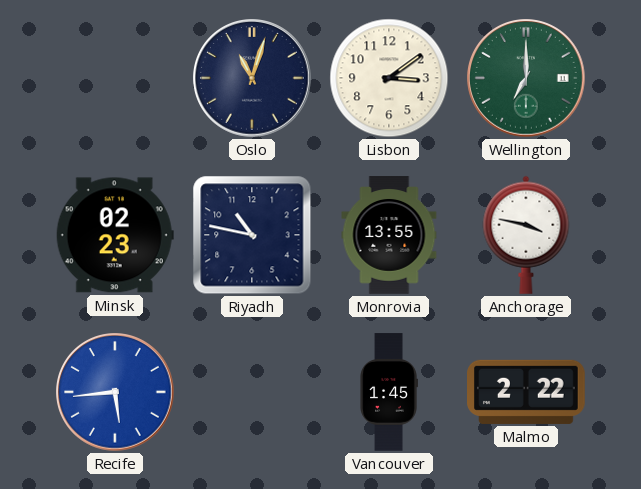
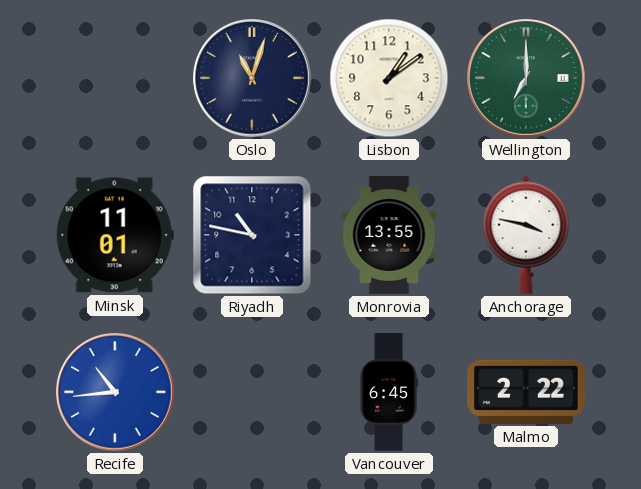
Lisbon: 3:09 -> 1:09
Minsk: 02:23 -> 11:01
Recife: 5:44 -> 10:44
Vancouver: 1:45 -> 6:45
